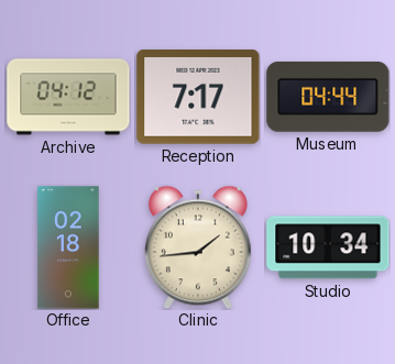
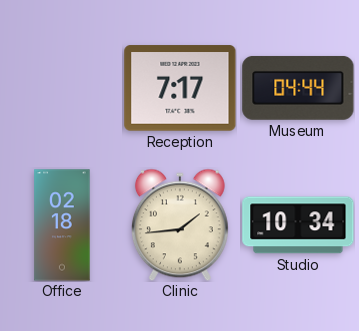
Archive: 04:12 -> none
